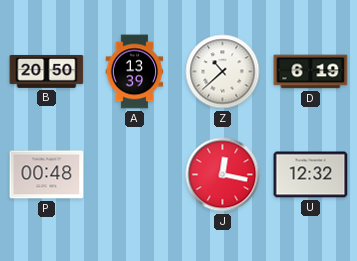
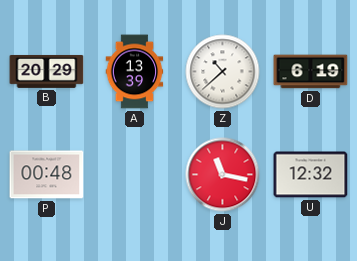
B: 20:50 -> 20:29
J: 12:17 -> 11:17
